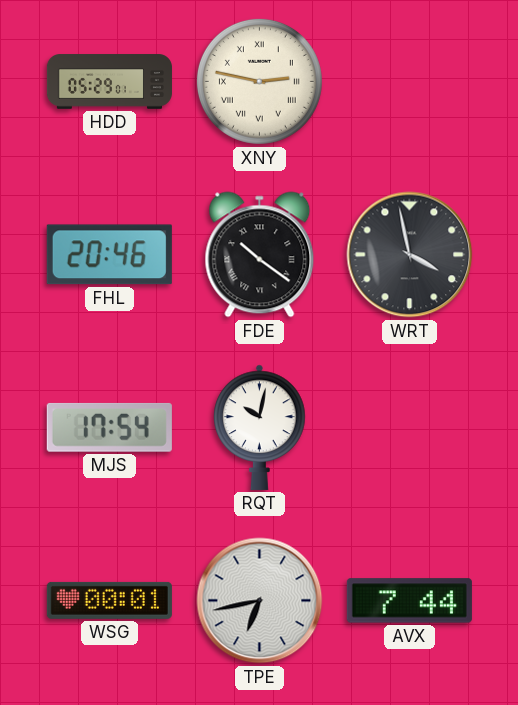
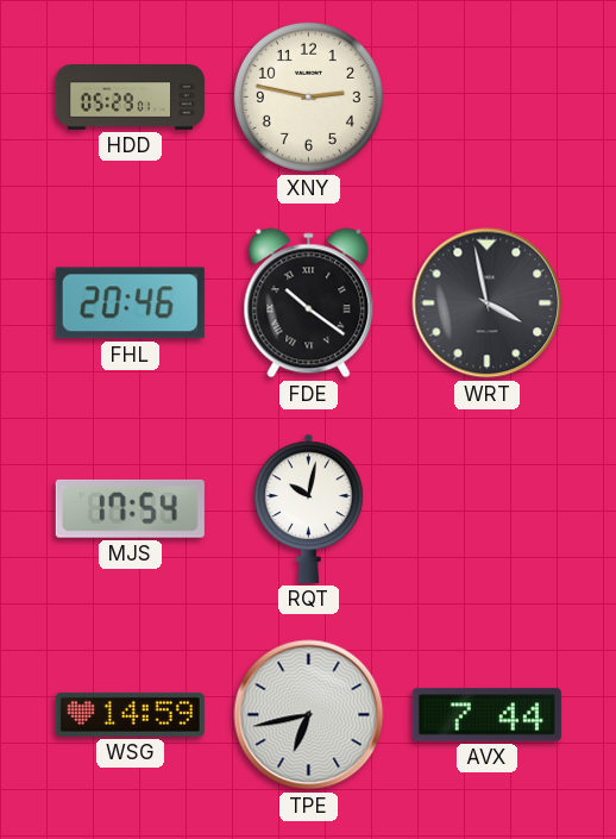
XNY numerals: Roman -> Arabic
WSG: 00:01 -> 14:59
